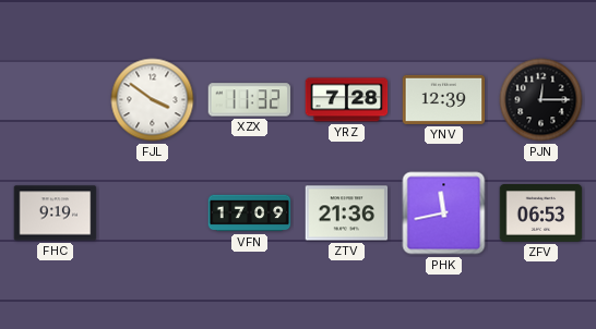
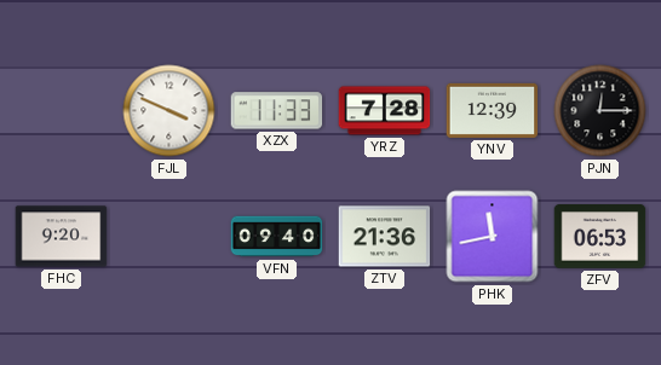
FJL: 3:51 -> 3:49
XZX: 11:32 -> 11:33
FHC: 9:19 -> 9:20
VFN: 17:09 -> 09:40
